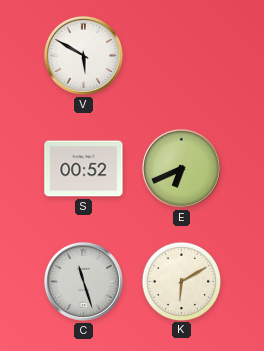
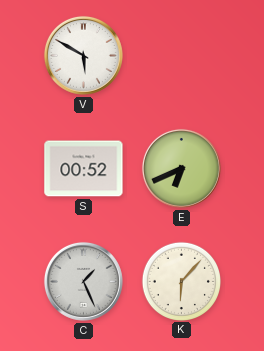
C: 11:27 -> 1:26
K: 6:10 -> 6:07
